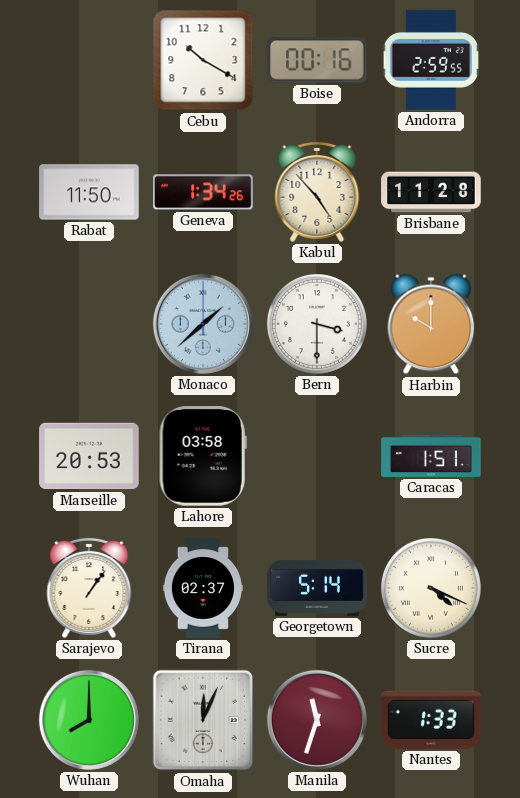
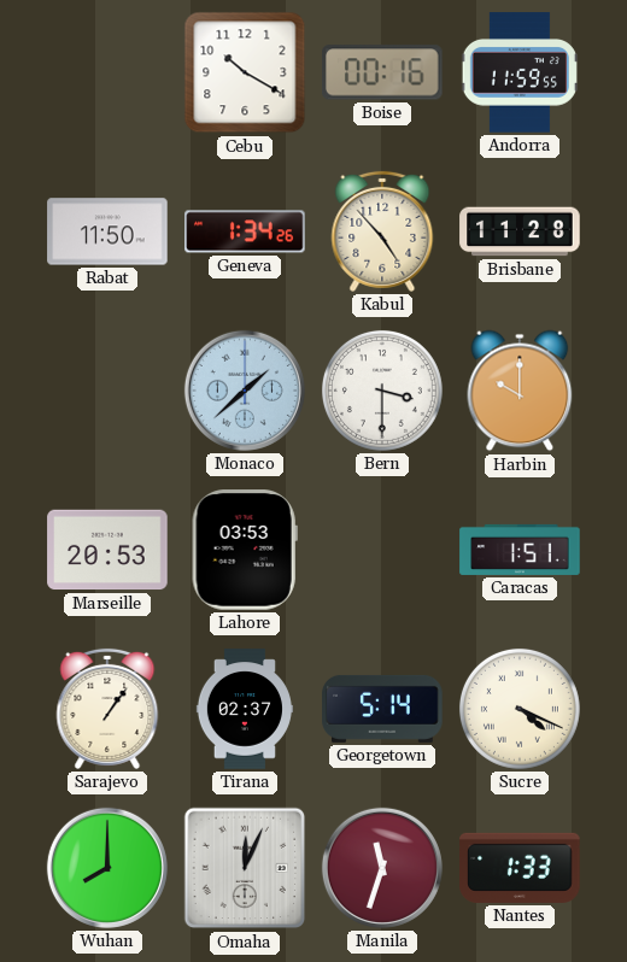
Andorra: 2:59 -> 11:59
Lahore: 03:58 -> 03:53
